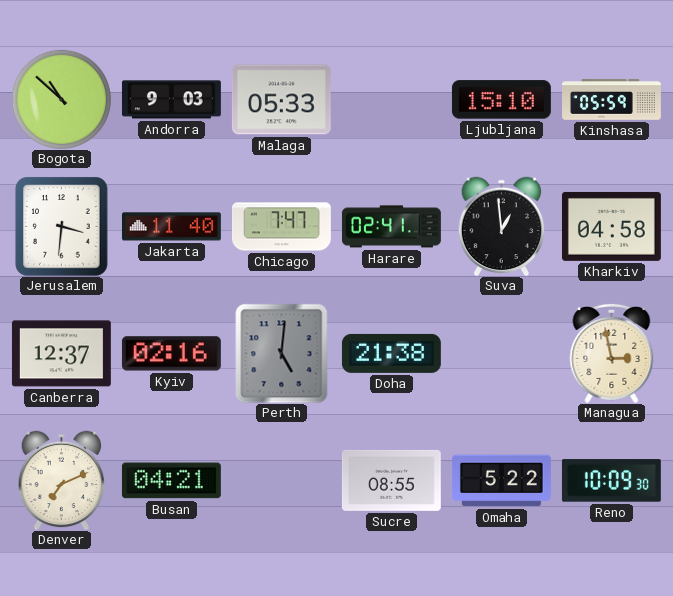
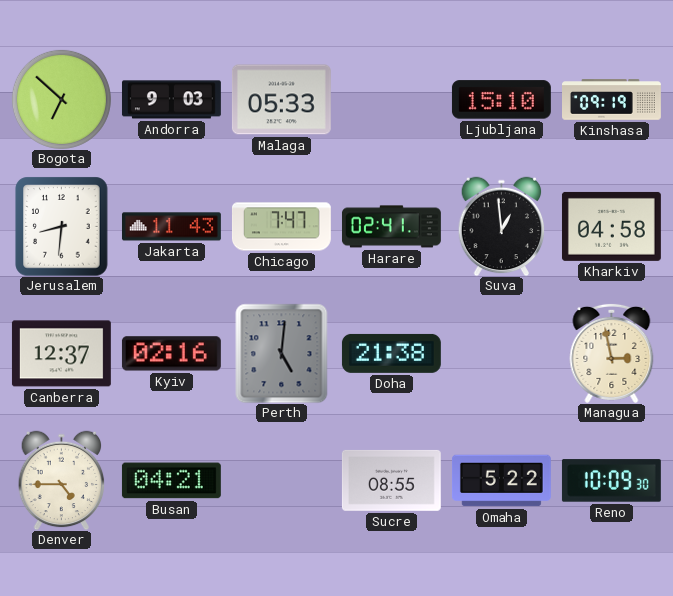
Bogota: 10:52 -> 6:52
Kinshasa: 05:59 -> 09:19
Jerusalem: 3:31 -> 8:31
Jakarta: 11:40 -> 11:43
Denver: 7:11 -> 4:45
